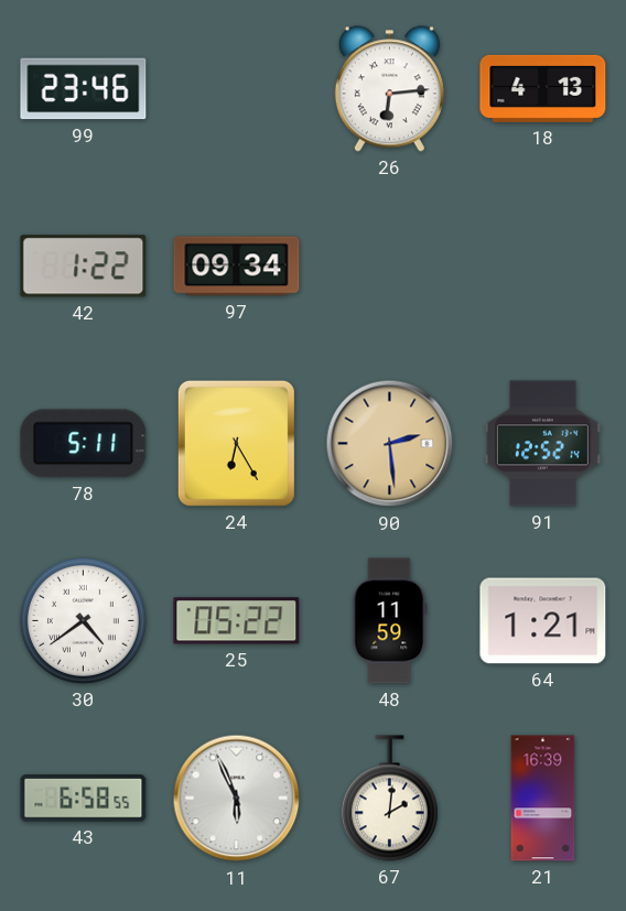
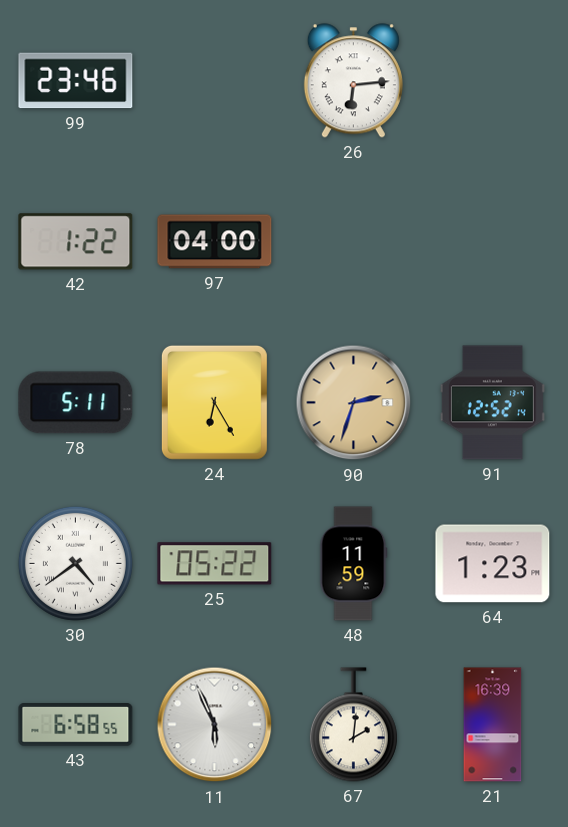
18: 4:13 -> none
97: 09:34 -> 04:00
90: 2:29 -> 2:33
64: 1:21 -> 1:23
